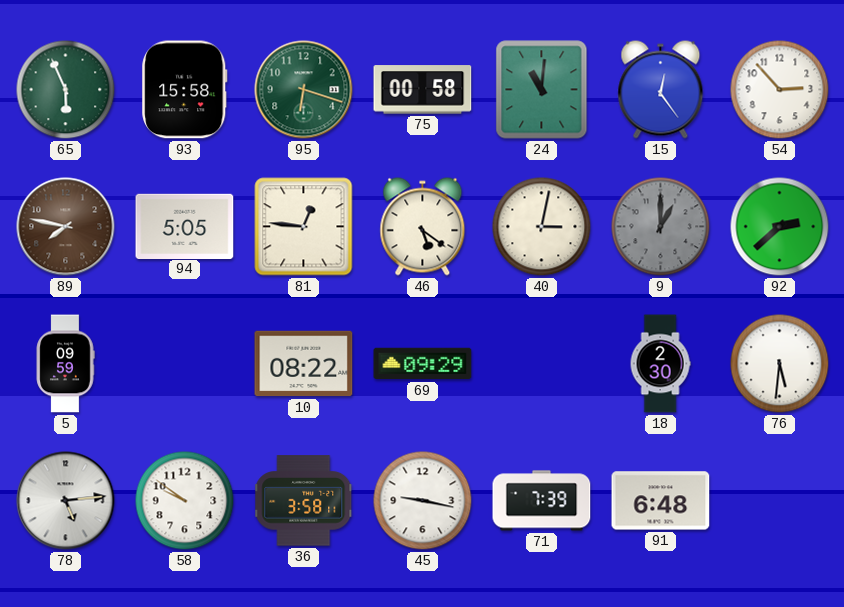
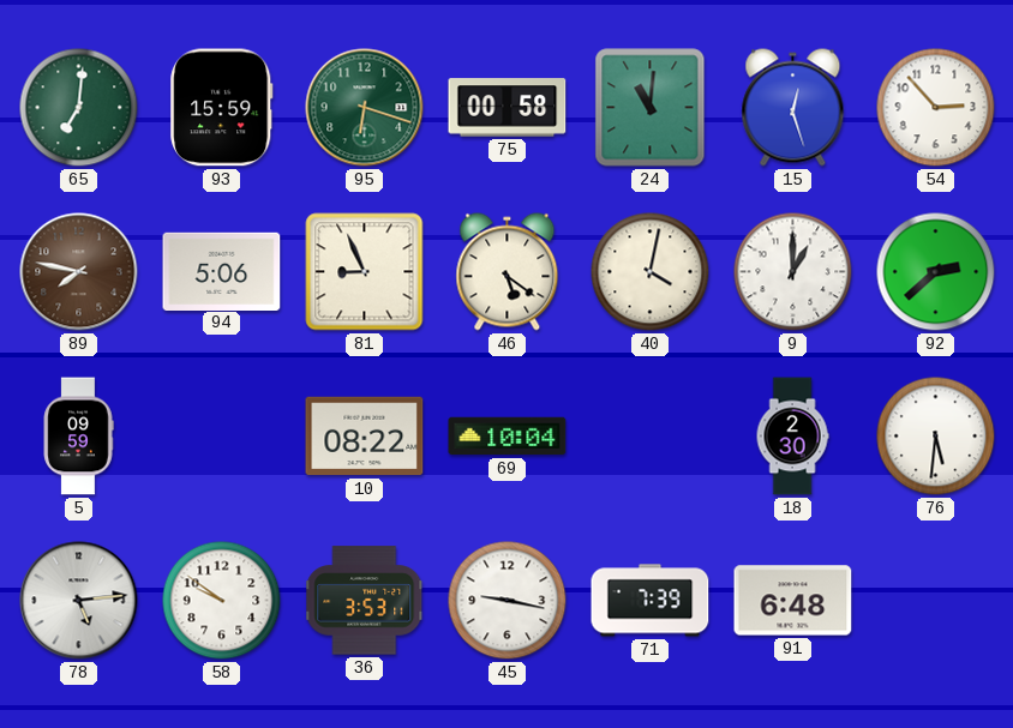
65: 5:56 -> 7:01
93: 15:58 -> 15:59
15: 12:24 -> 12:27
94: 5:05 -> 5:06
81: 12:46 -> 8:56
40: 3:02 -> 4:02
9 dial: grey -> white
69: 09:29 -> 10:04
36: 3:58 -> 3:53
